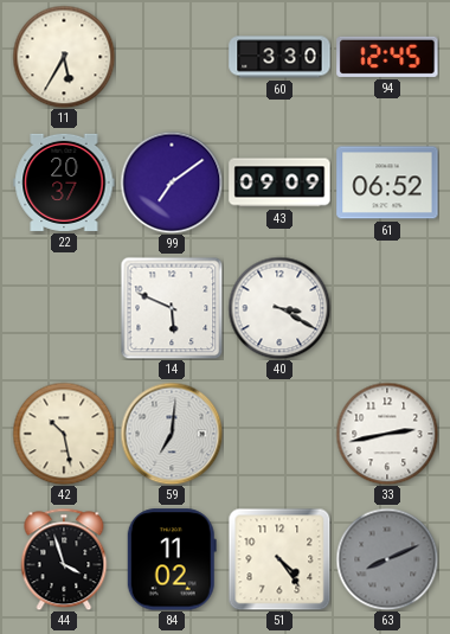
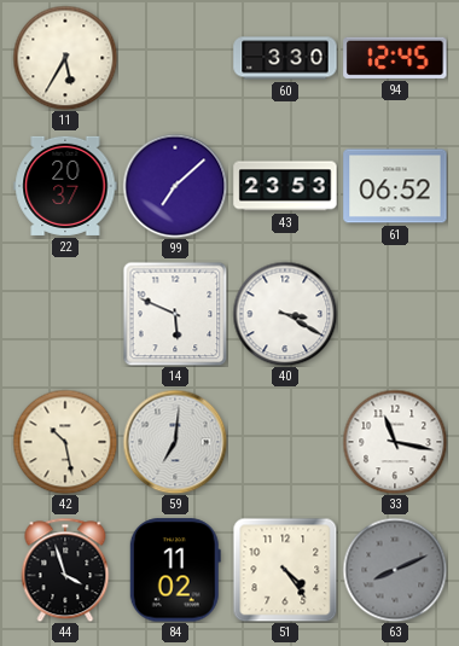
99: 7:09 -> 7:08
43: 09:09 -> 23:53
33: 2:43 -> 11:17
